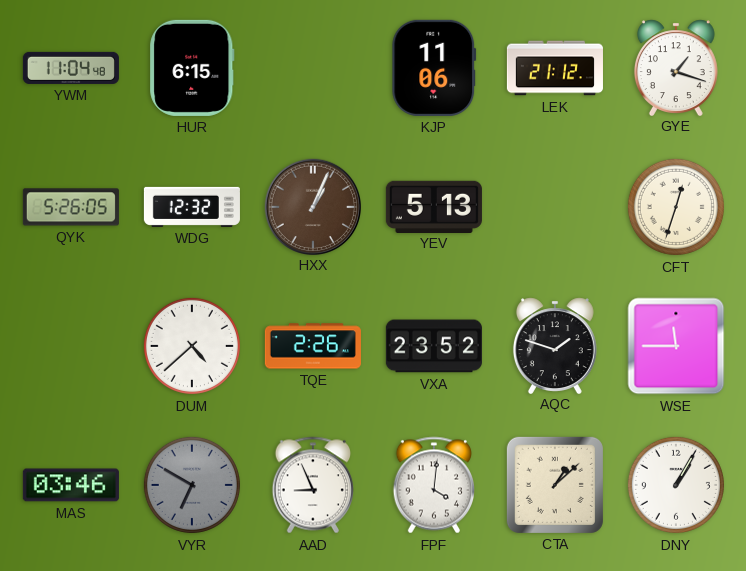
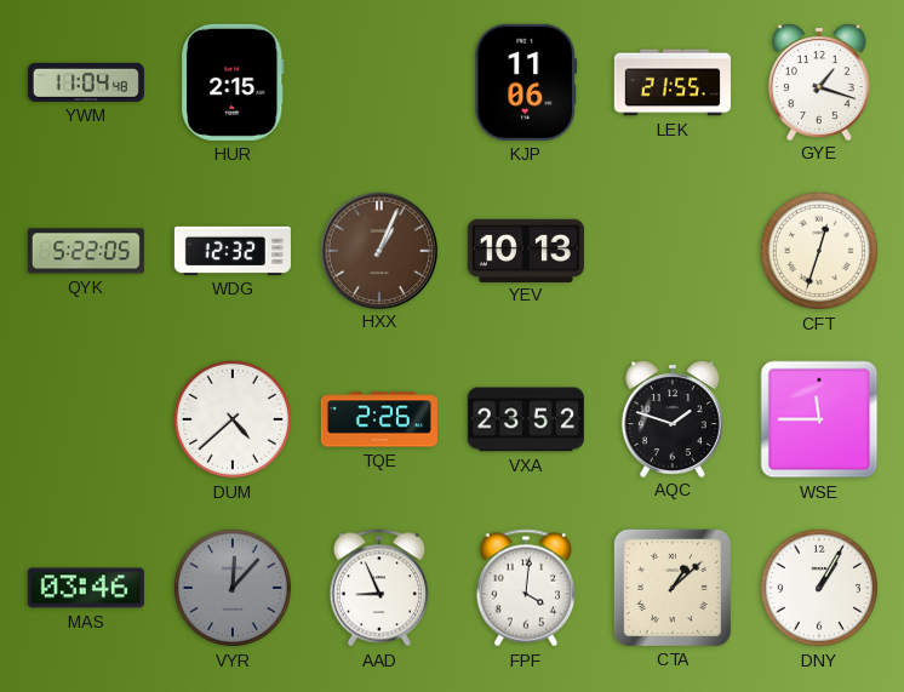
HUR: 6:15 -> 2:15
LEK: 21:12 -> 21:55
QYK: 5:26 -> 5:22
YEV: 5:13 -> 10:13
VYR: 6:50 -> 12:07
